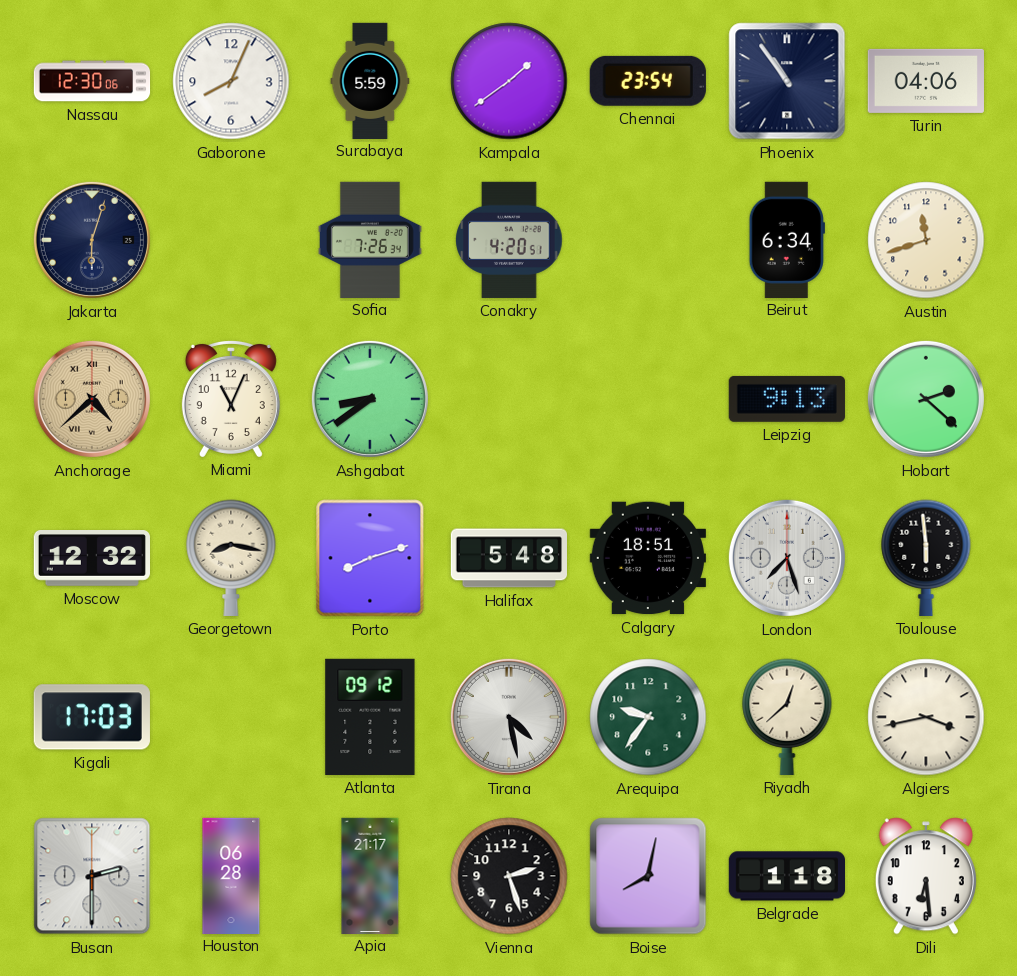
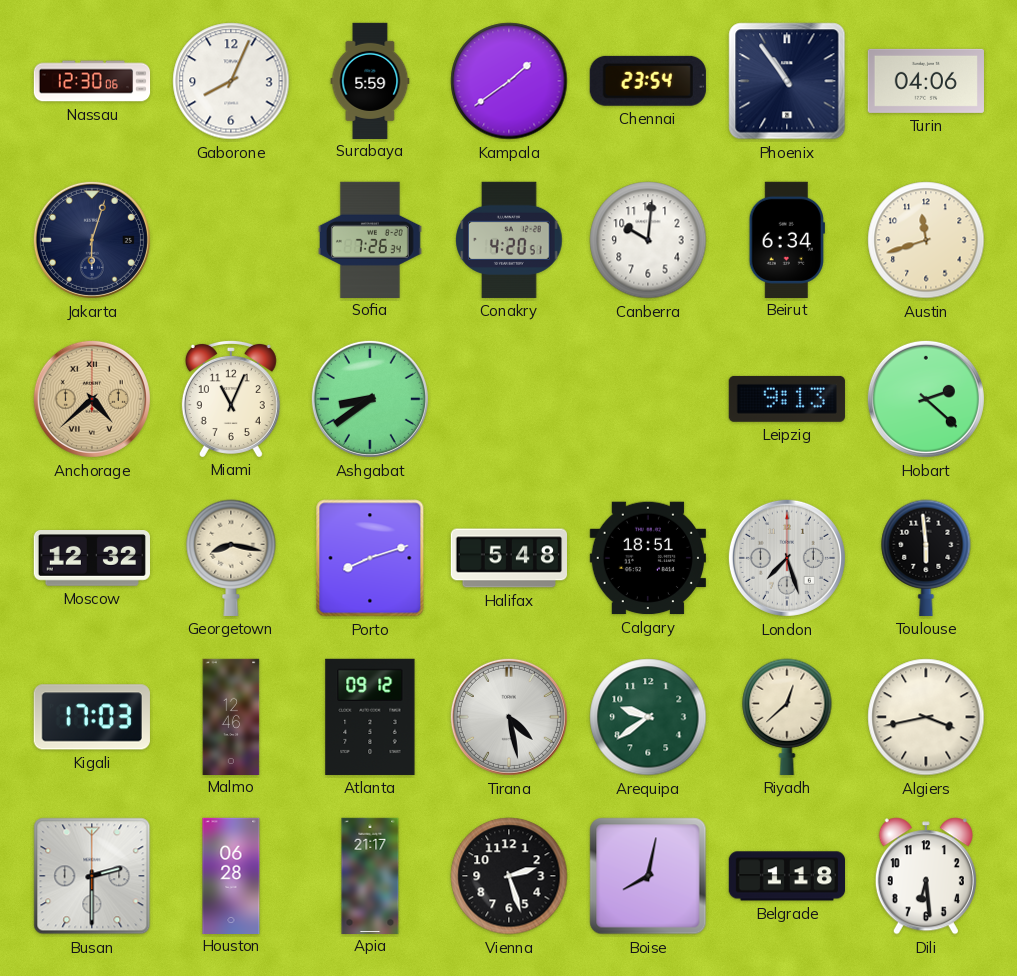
Canberra: none -> 10:01
Malmo: none -> 12:46
Arequipa: 9:36 -> 9:39
